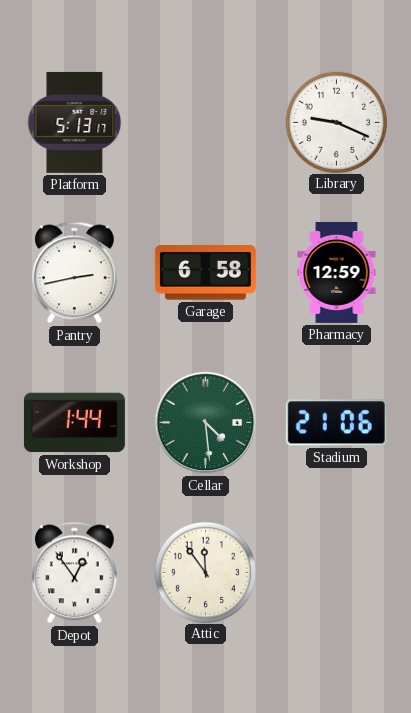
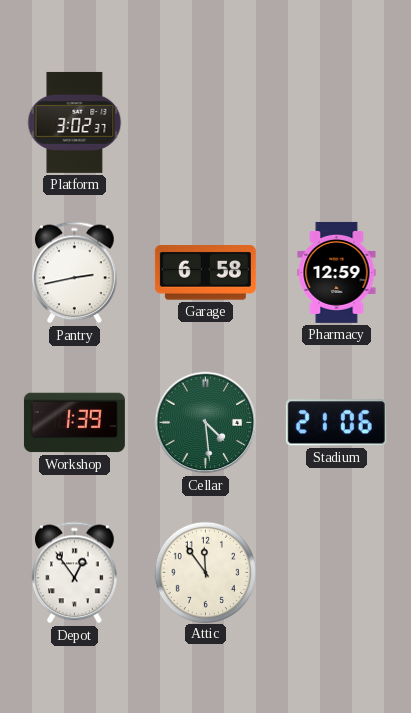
Platform: 5:13 -> 3:02
Library: 9:19 -> none
Workshop: 1:44 -> 1:39
